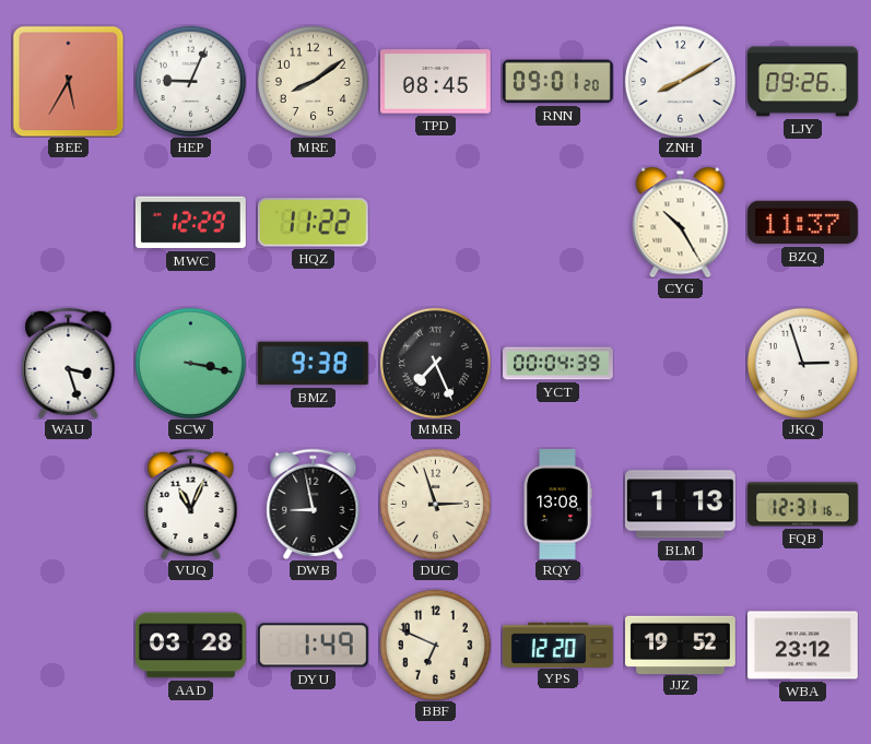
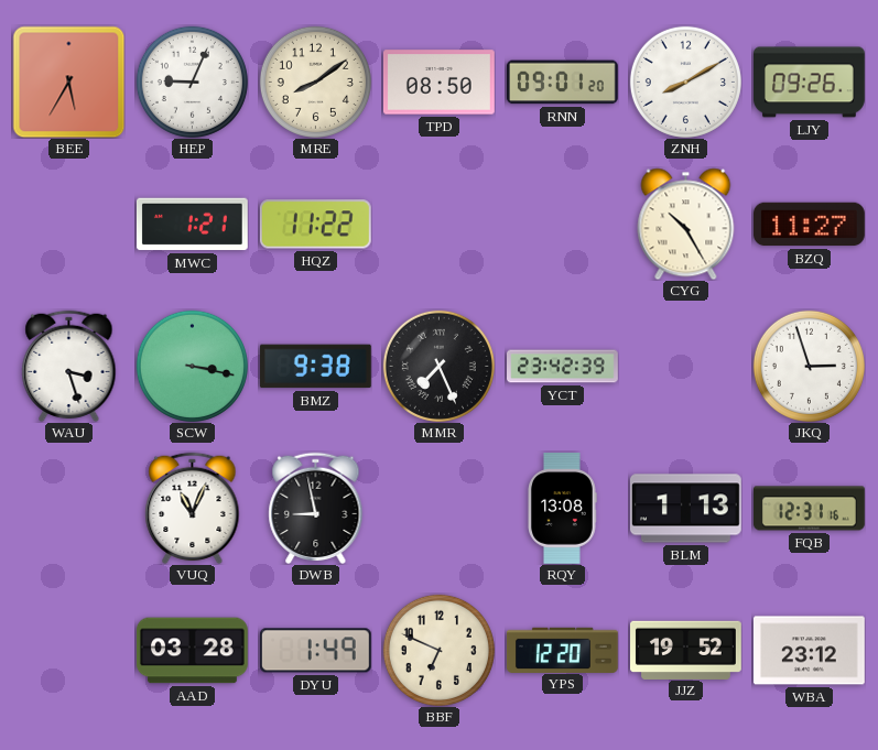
TPD: 08:45 -> 08:50
MWC: 12:29 -> 1:21
BZQ: 11:37 -> 11:27
YCT: 00:04 -> 23:42
DUC: 2:57 -> none
